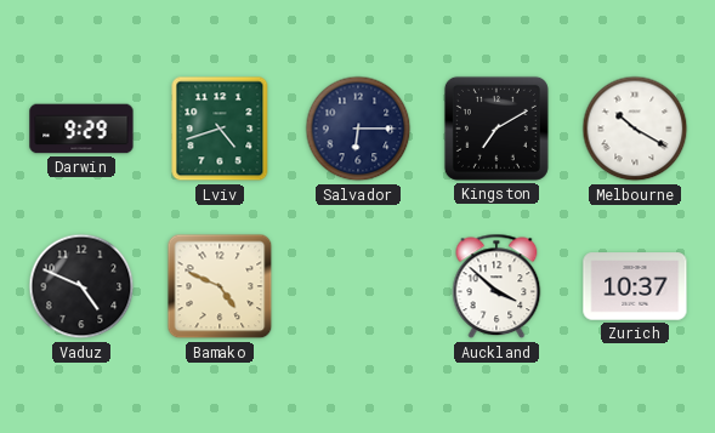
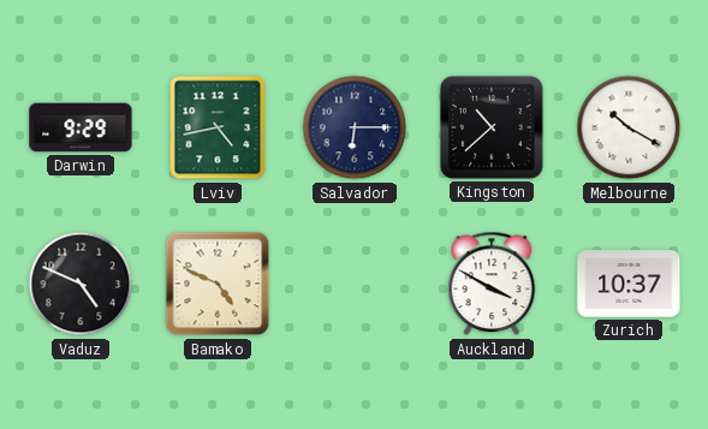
Lviv: 4:42 -> 4:43
Kingston: 7:10 -> 10:38
Auckland: 3:52 -> 3:50
